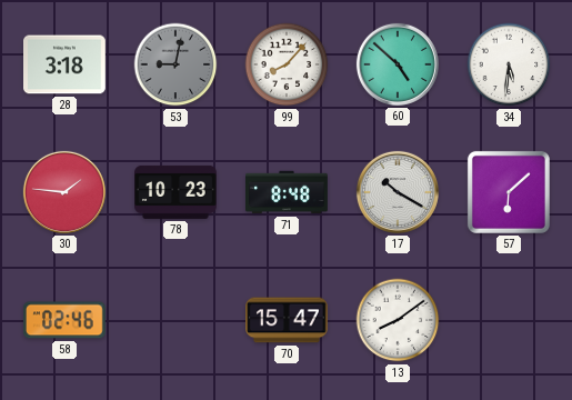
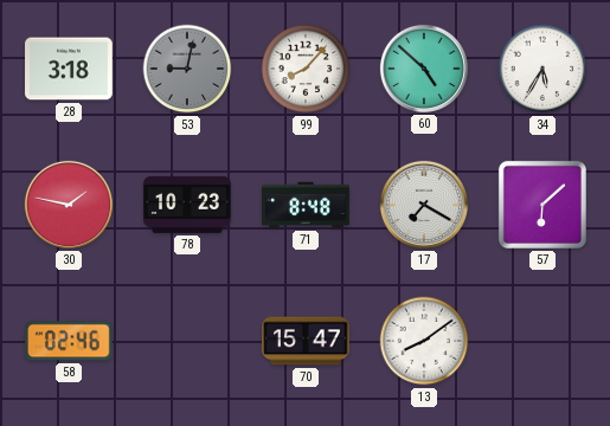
34: 5:31 -> 5:35
30: 1:46 -> 1:47
17: 10:20 -> 7:20
